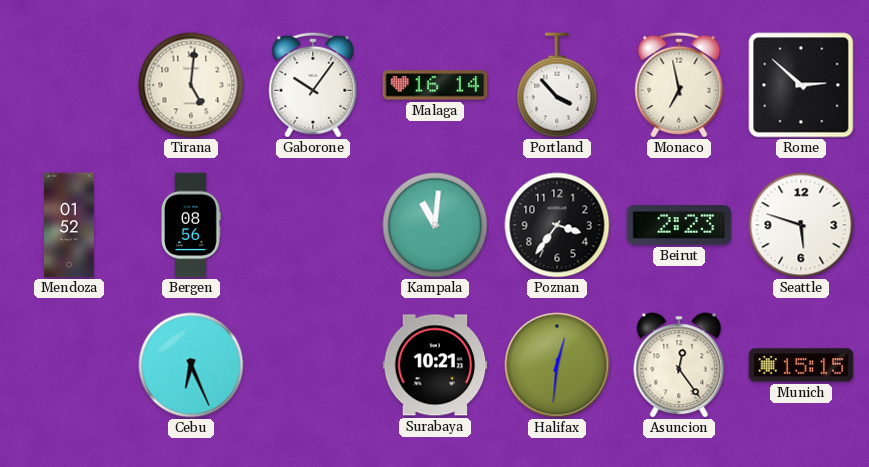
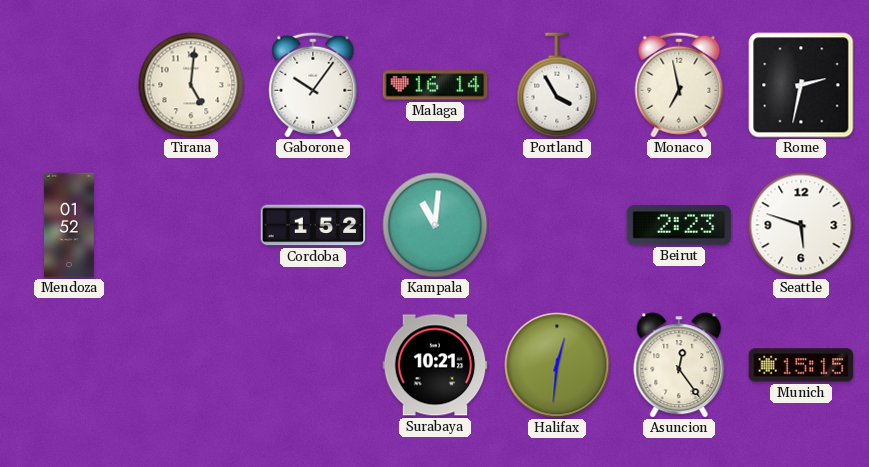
Portland: 3:53 -> 3:55
Rome: 2:52 -> 2:32
Bergen: 08:56 -> none
Cordoba: none -> 1:52
Poznan: 3:36 -> none
Cebu: 6:26 -> none
